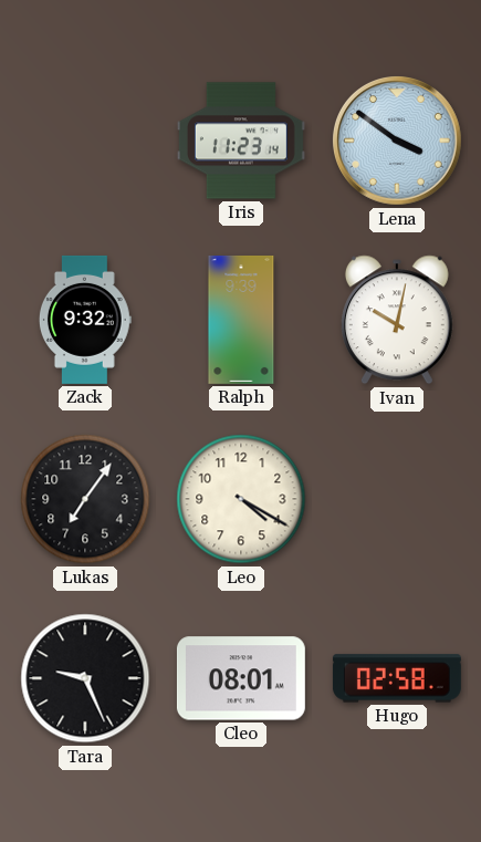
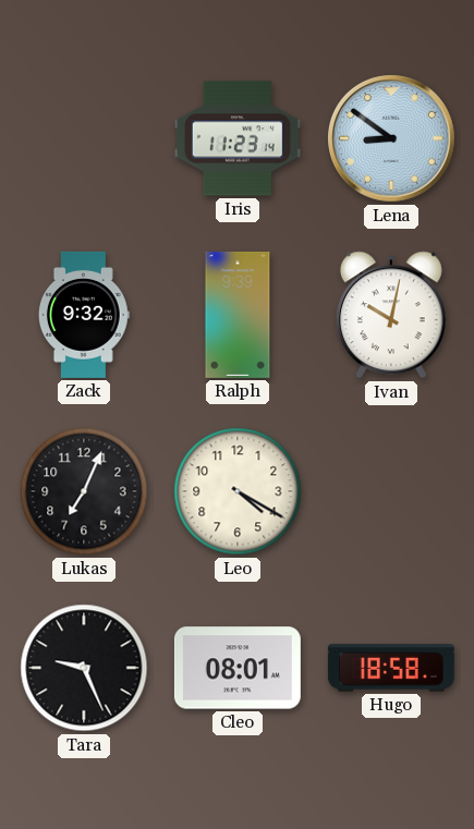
Lena: 3:51 -> 8:51
Lukas: 7:06 -> 7:04
Hugo: 02:58 -> 18:58
